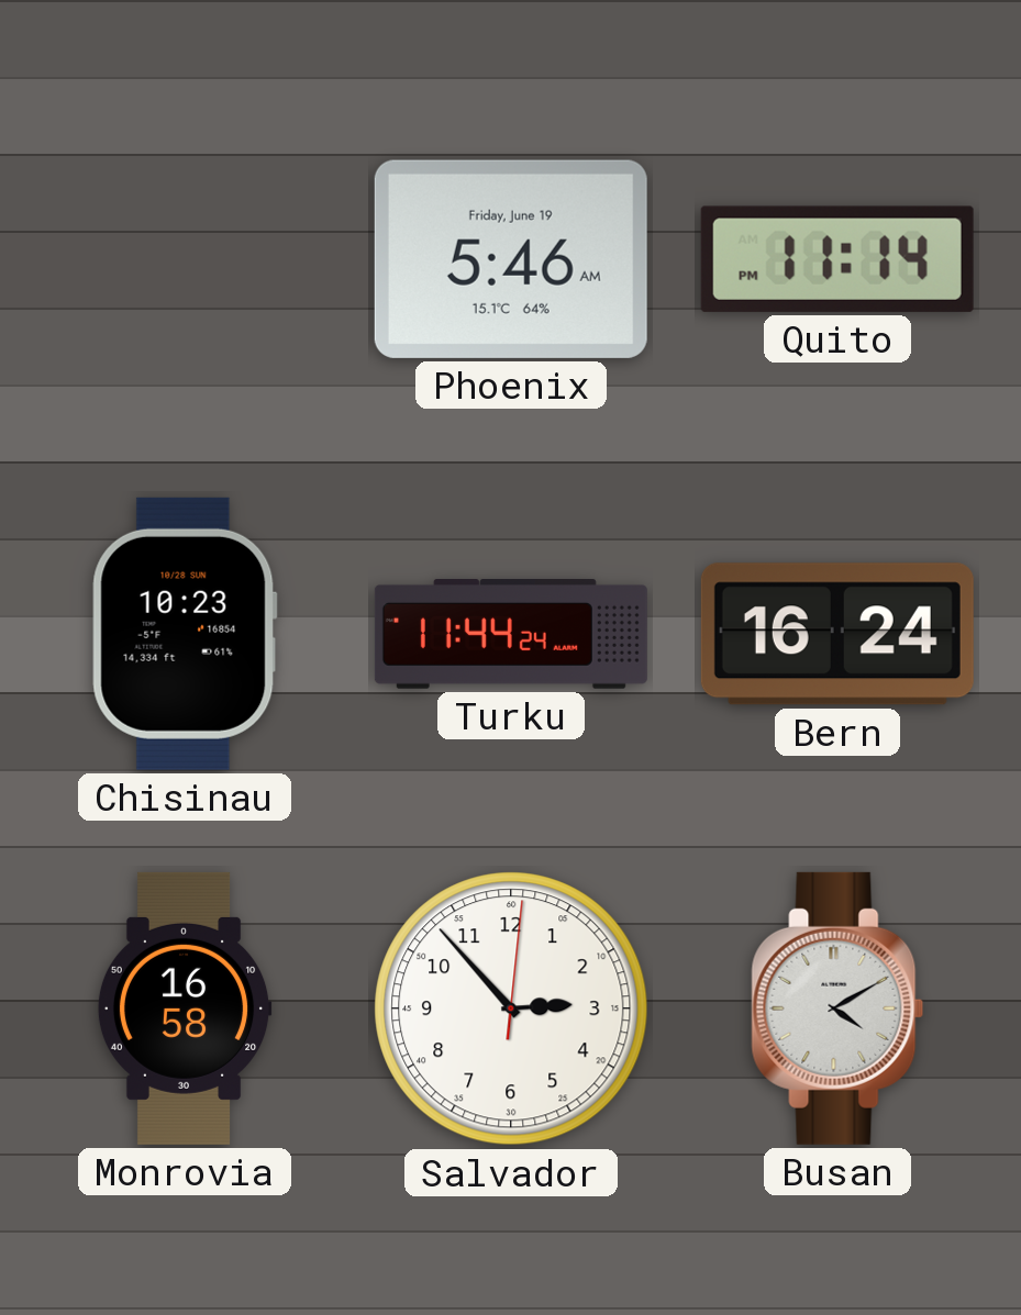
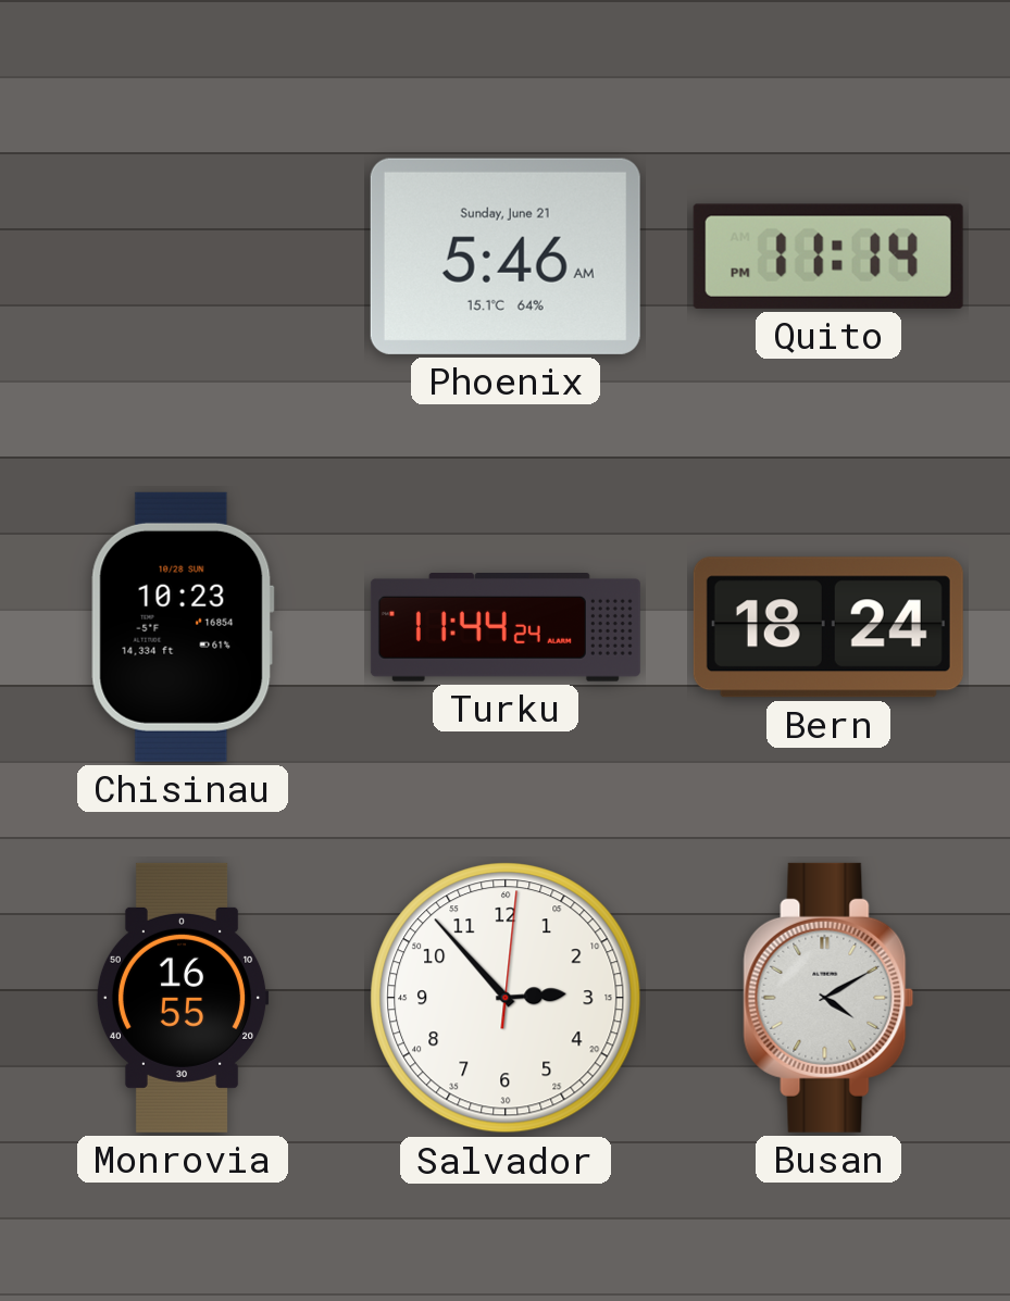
Phoenix date: Friday, June 19 -> Sunday, June 21
Bern: 16:24 -> 18:24
Monrovia: 16:58 -> 16:55
